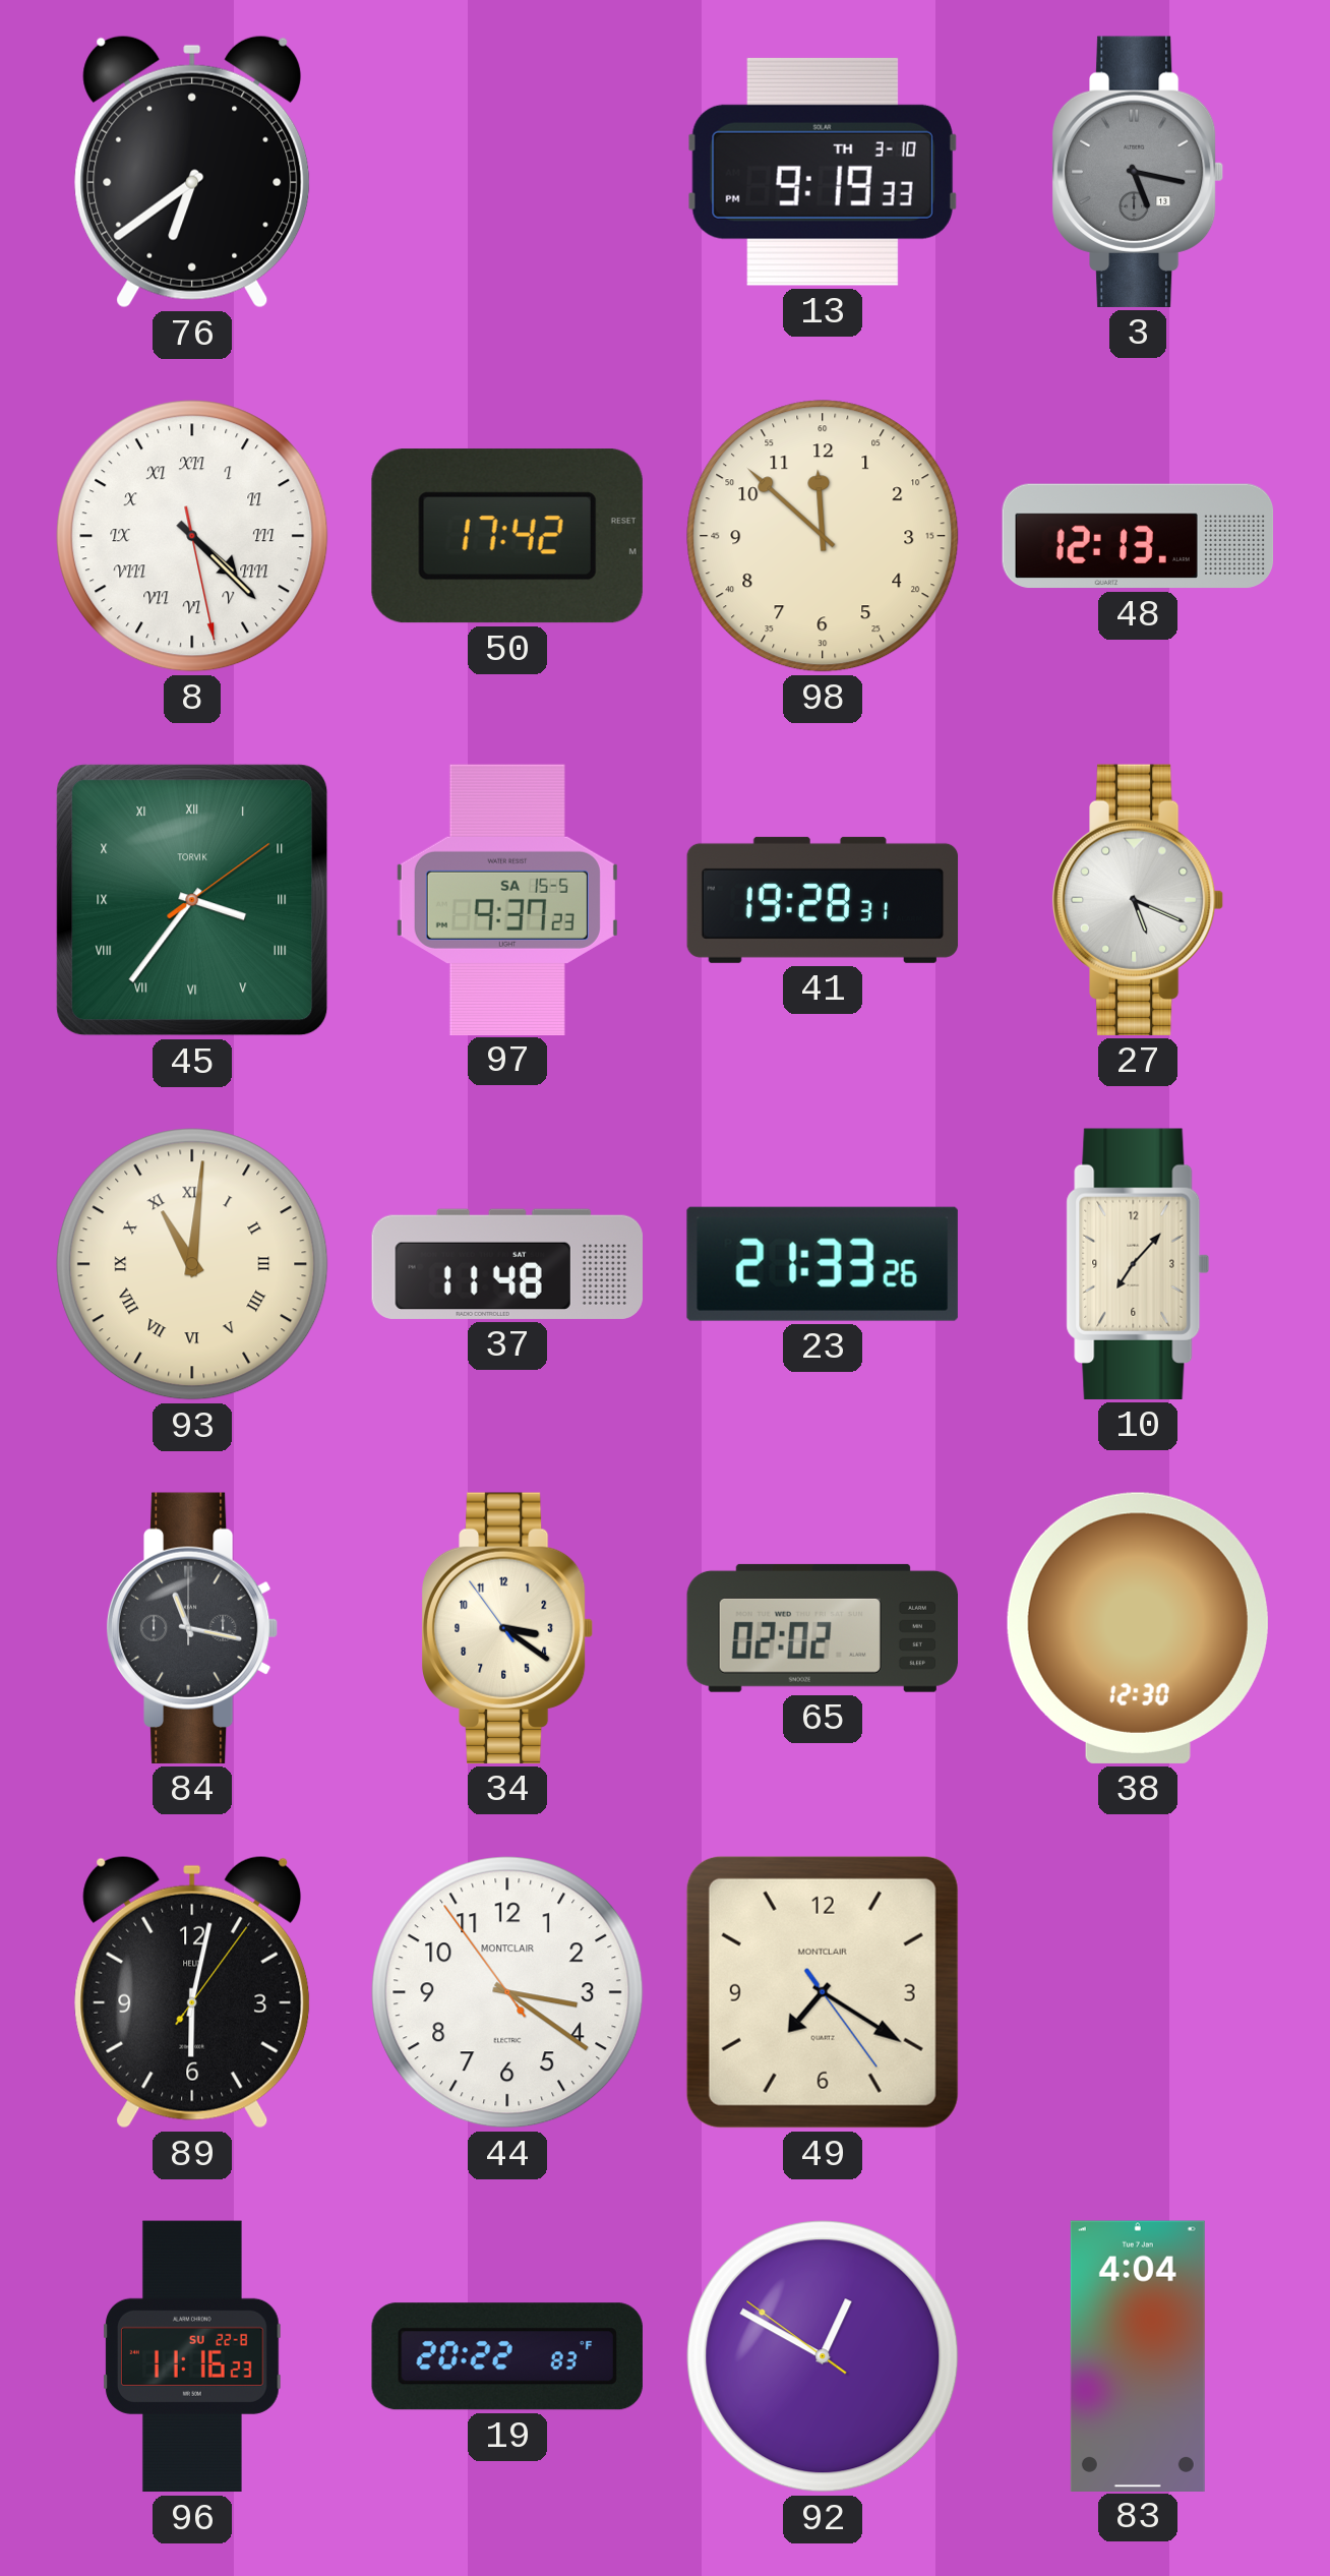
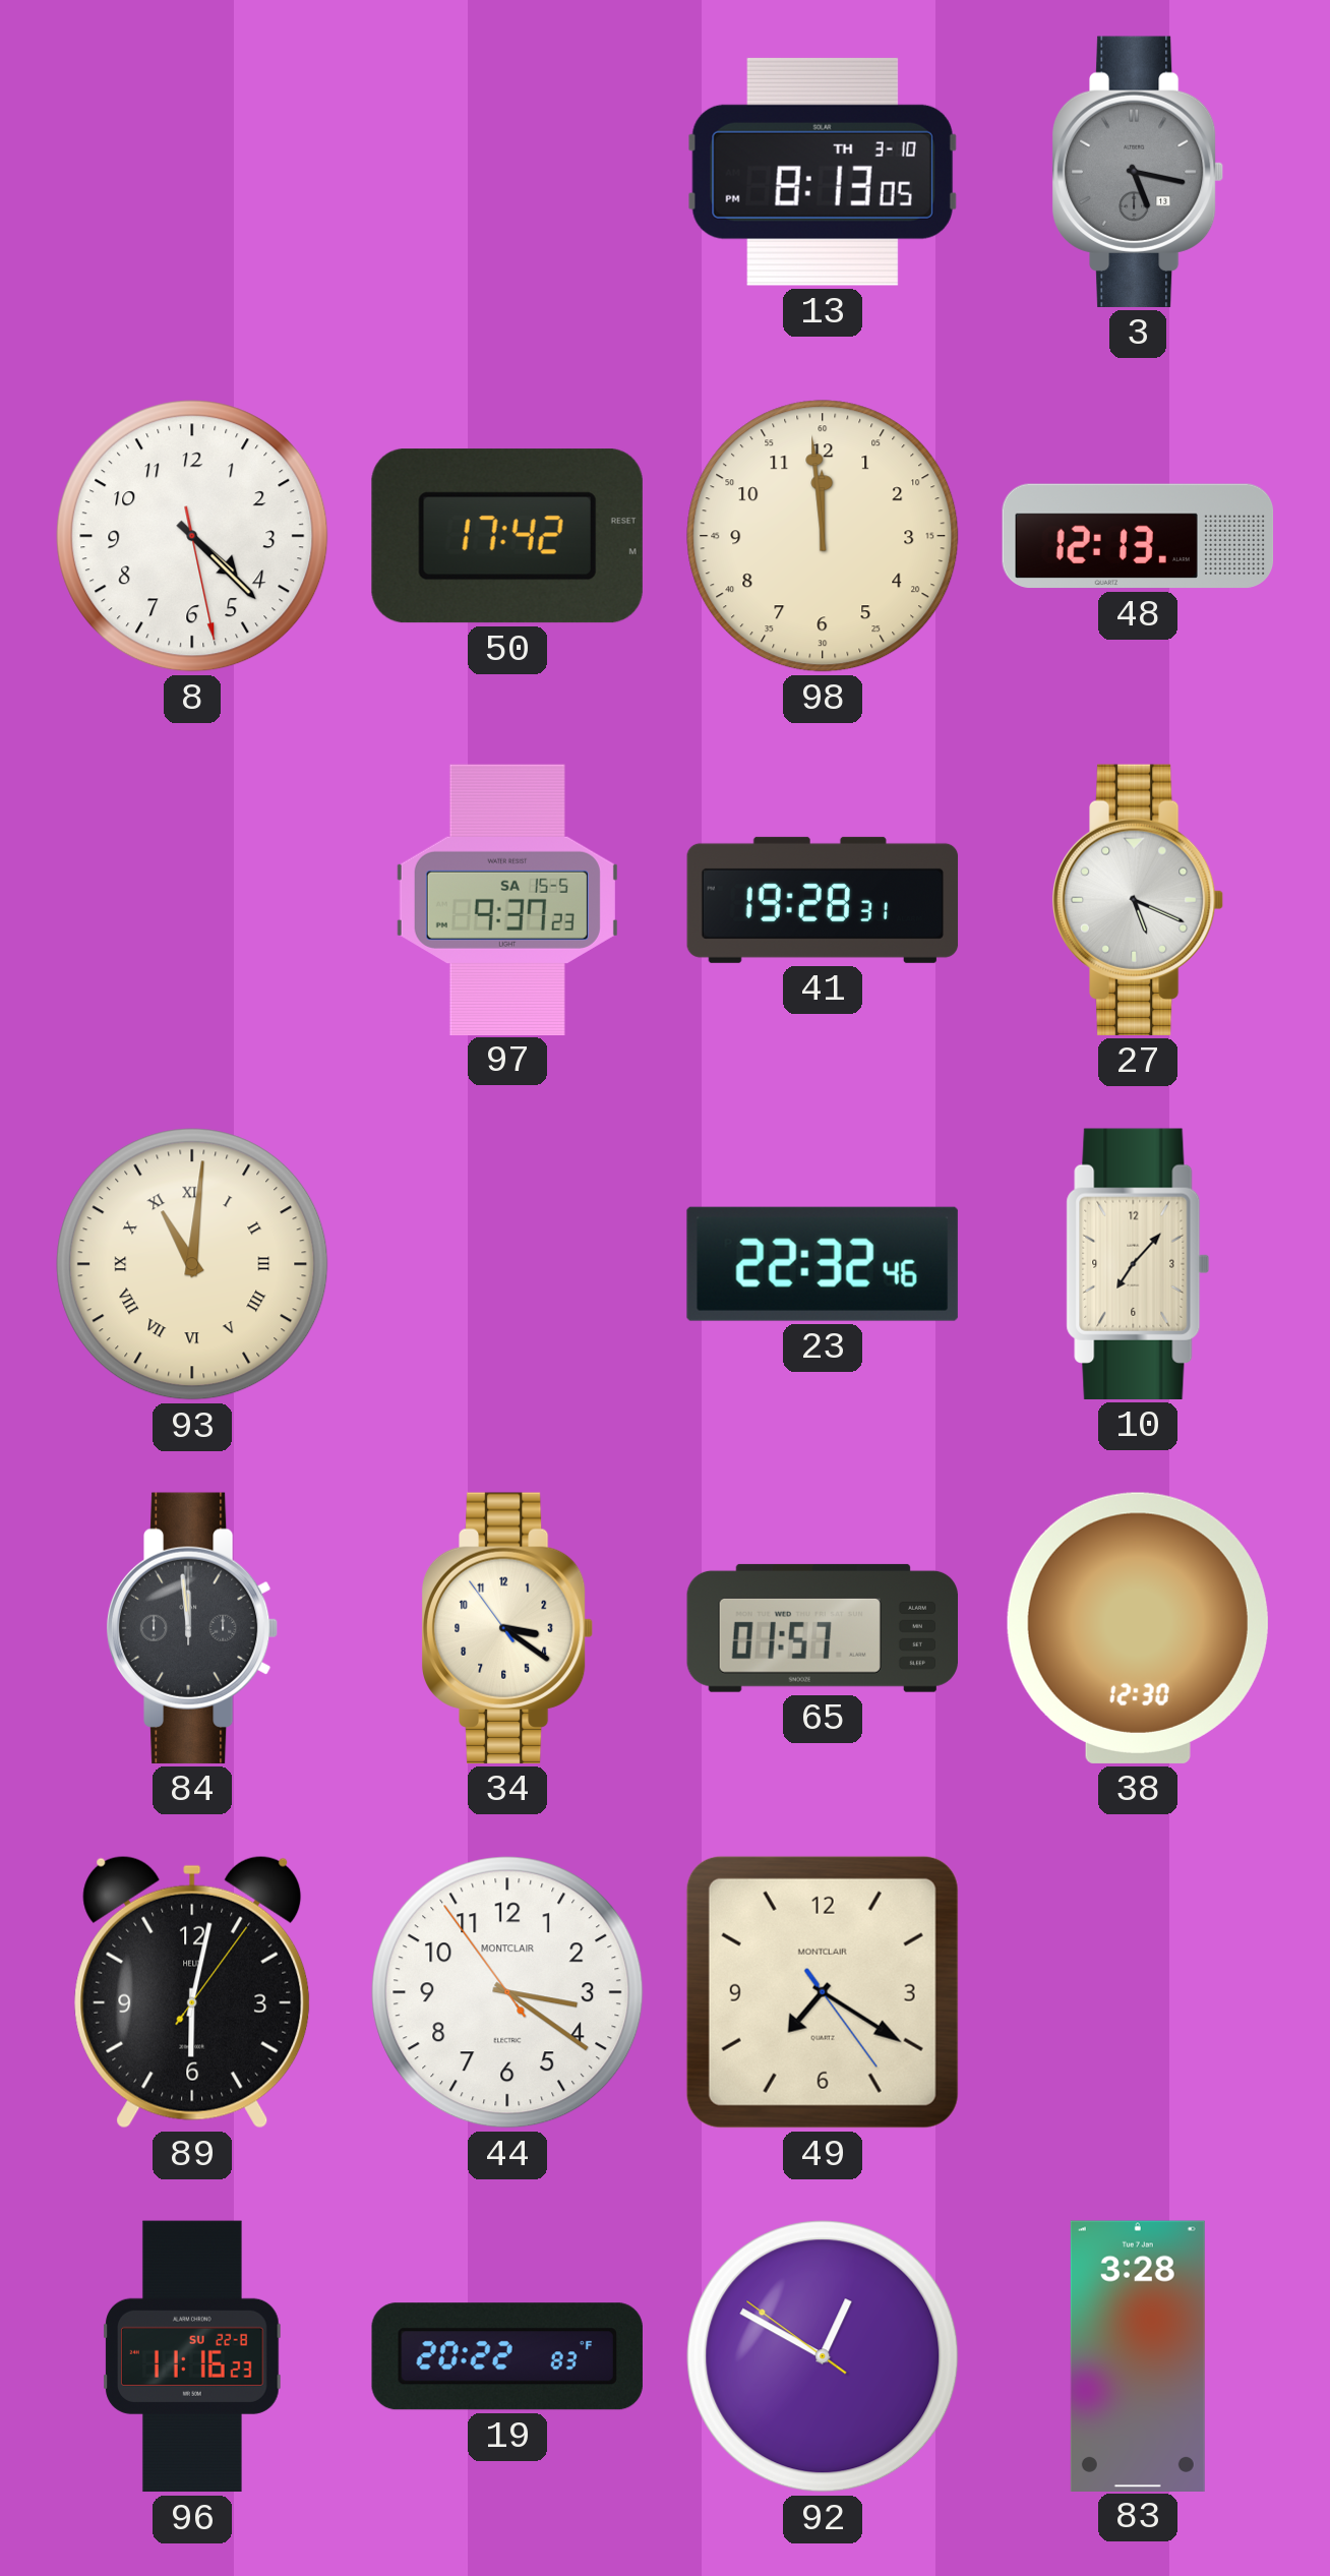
76: 6:39 -> none
13: 9:19 -> 8:13
8 numerals: Roman -> Arabic
98: 11:52 -> 11:59
45: 3:36 -> none
37: 11:48 -> none
23: 21:33 -> 22:32
84: 11:17 -> 11:59
65: 02:02 -> 01:57
83: 4:04 -> 3:28
